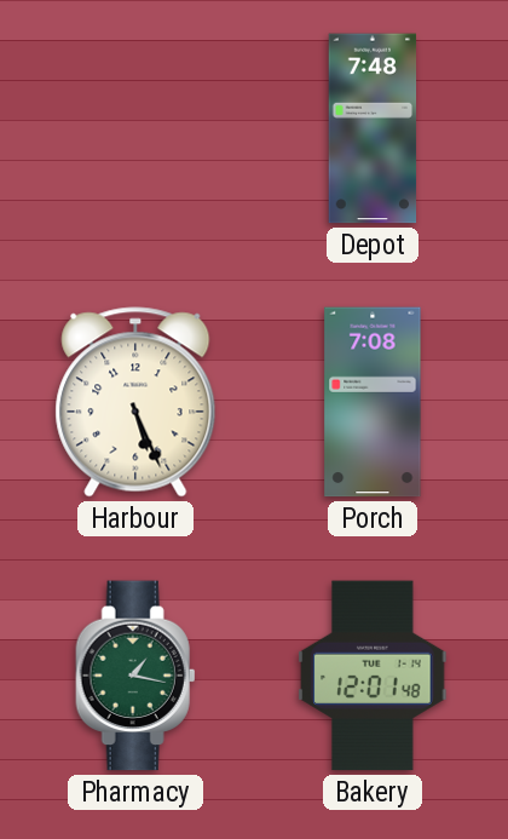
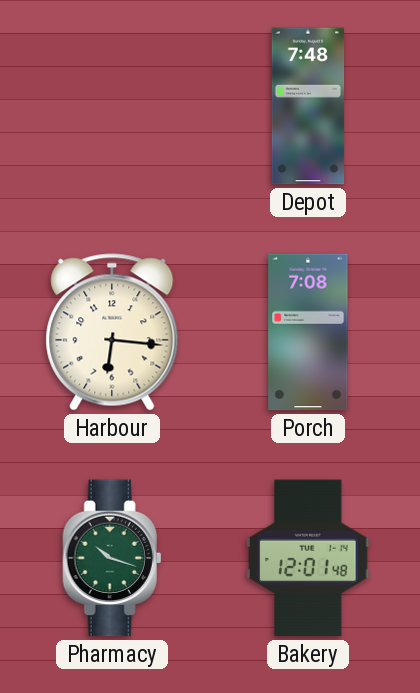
Harbour: 5:26 -> 6:16
Pharmacy: 1:17 -> 10:18
